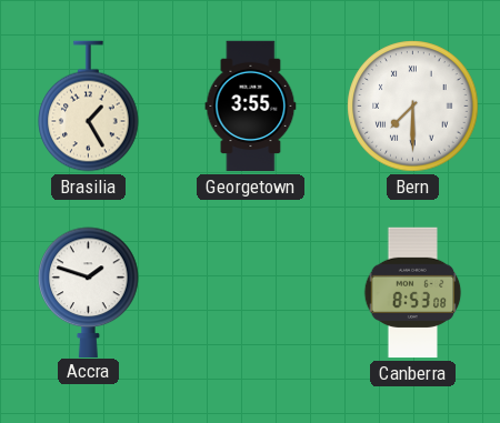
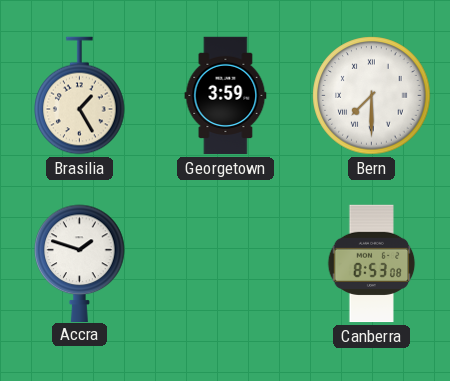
Georgetown: 3:55 -> 3:59
